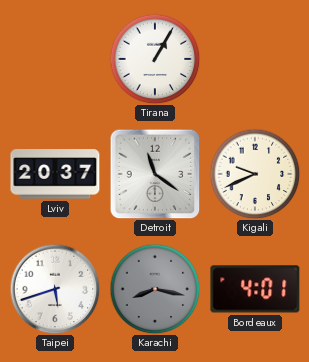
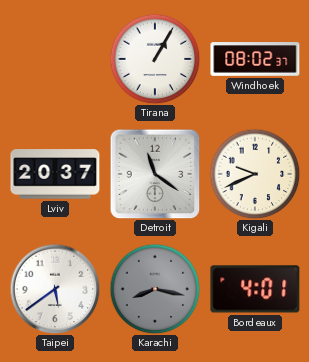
Windhoek: none -> 08:02
Taipei: 5:42 -> 5:39
